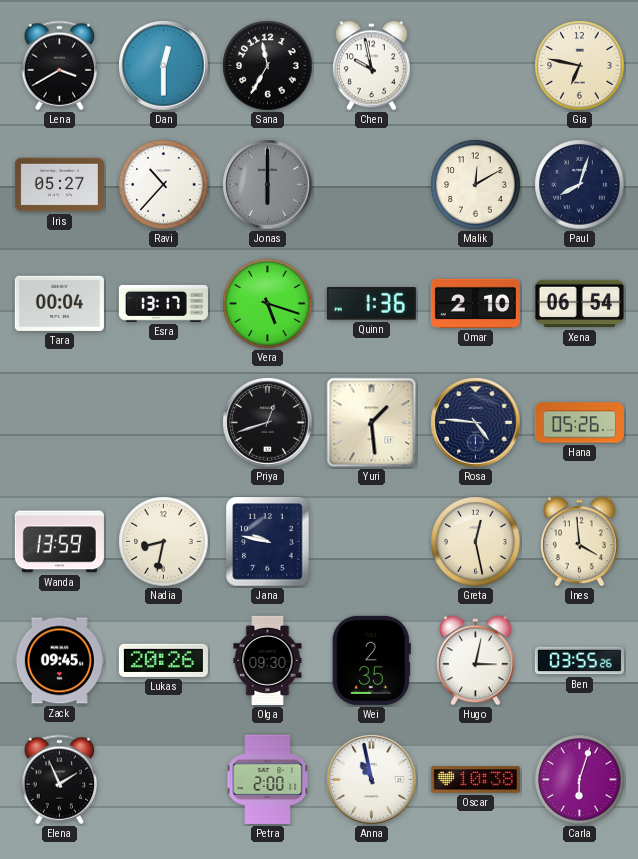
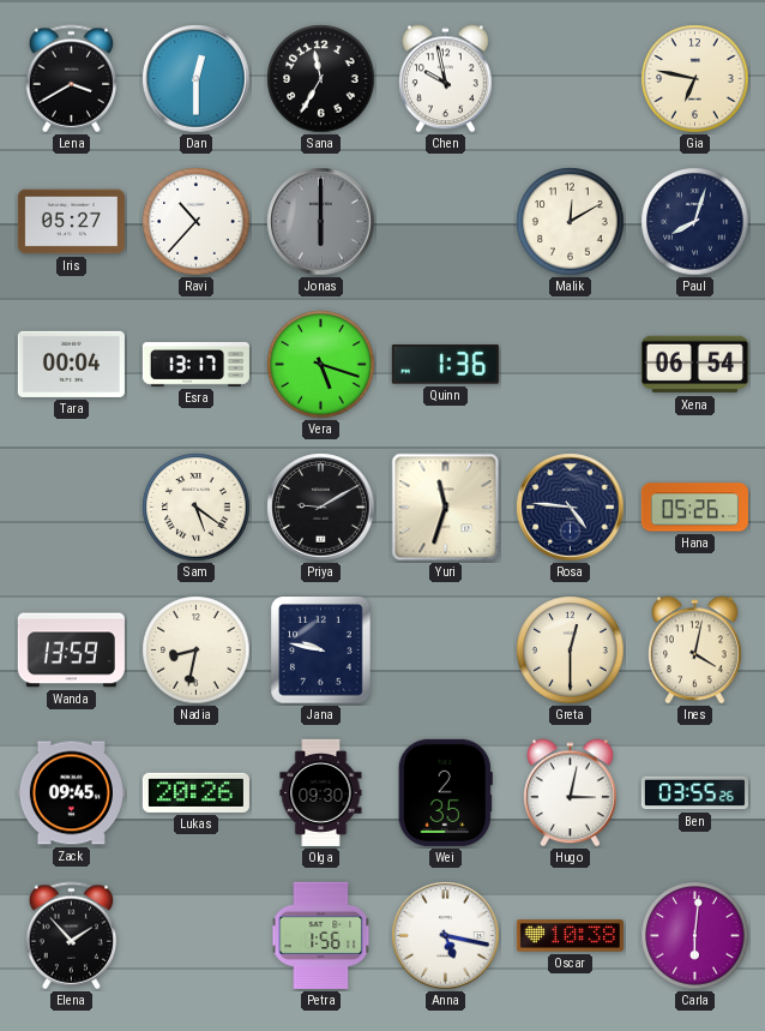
Omar: 2:10 -> none
Sam: none -> 5:21
Priya: 12:42 -> 9:10
Yuri: 1:29 -> 11:33
Greta: 12:28 -> 12:30
Ines: 3:59 -> 4:02
Elena: 1:56 -> 1:53
Petra: 2:00 -> 1:56
Anna: 10:58 -> 5:17
Carla: 6:03 -> 6:01
